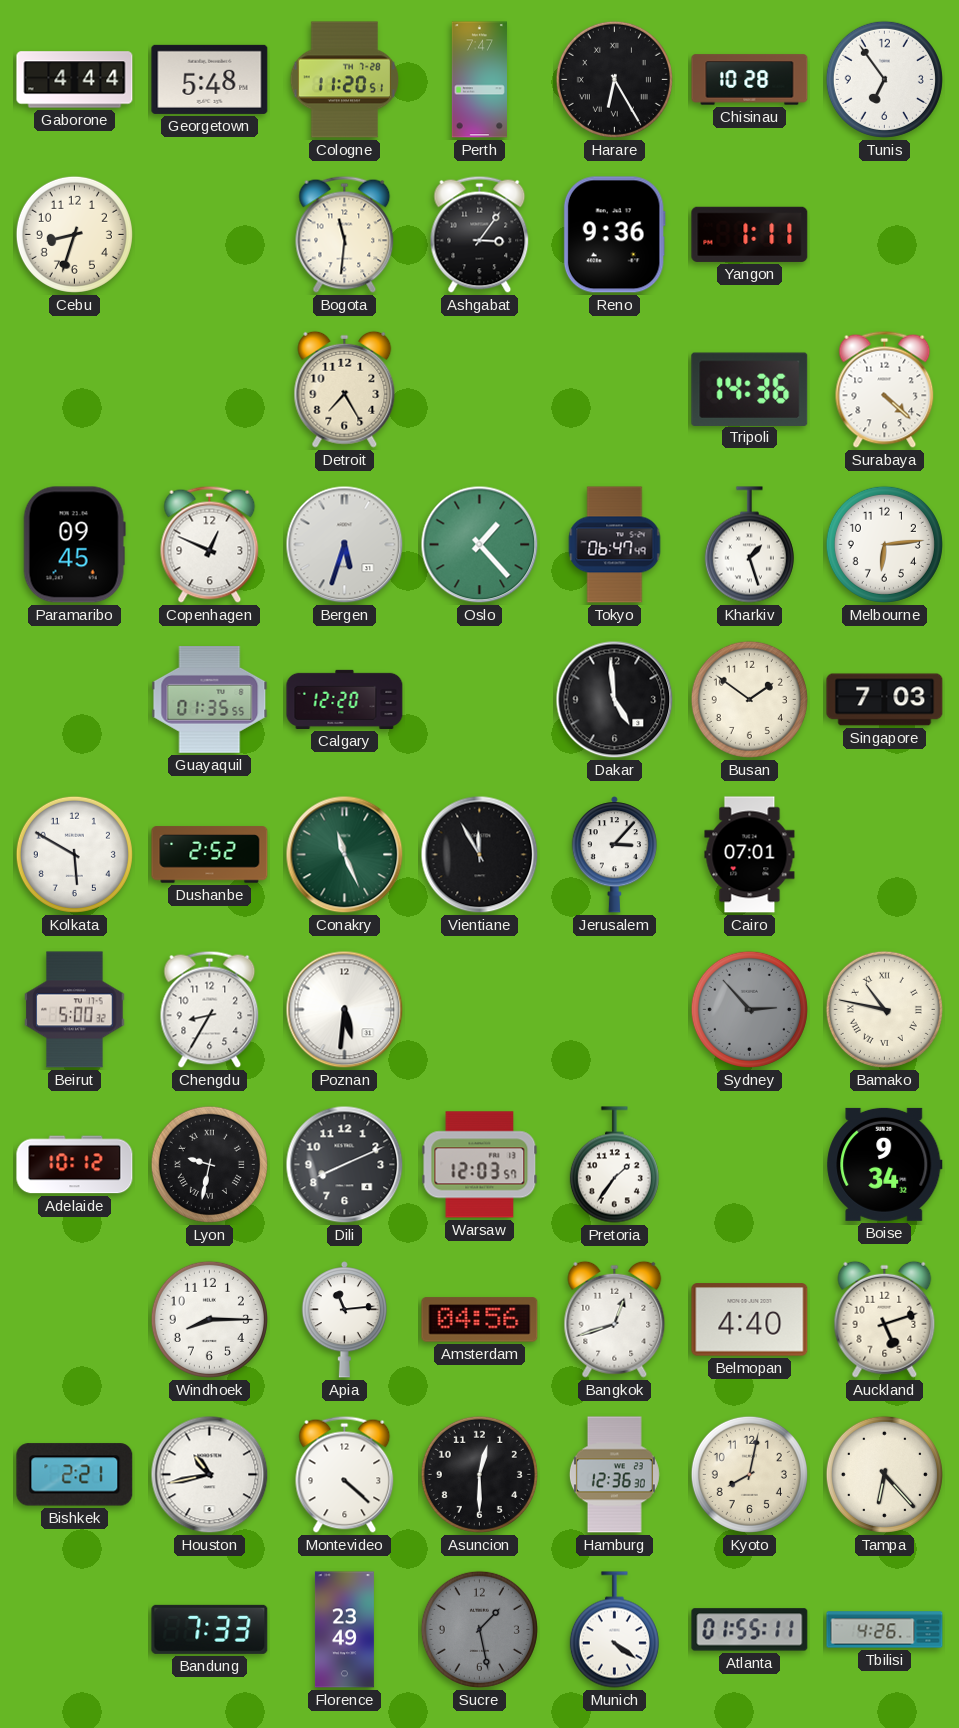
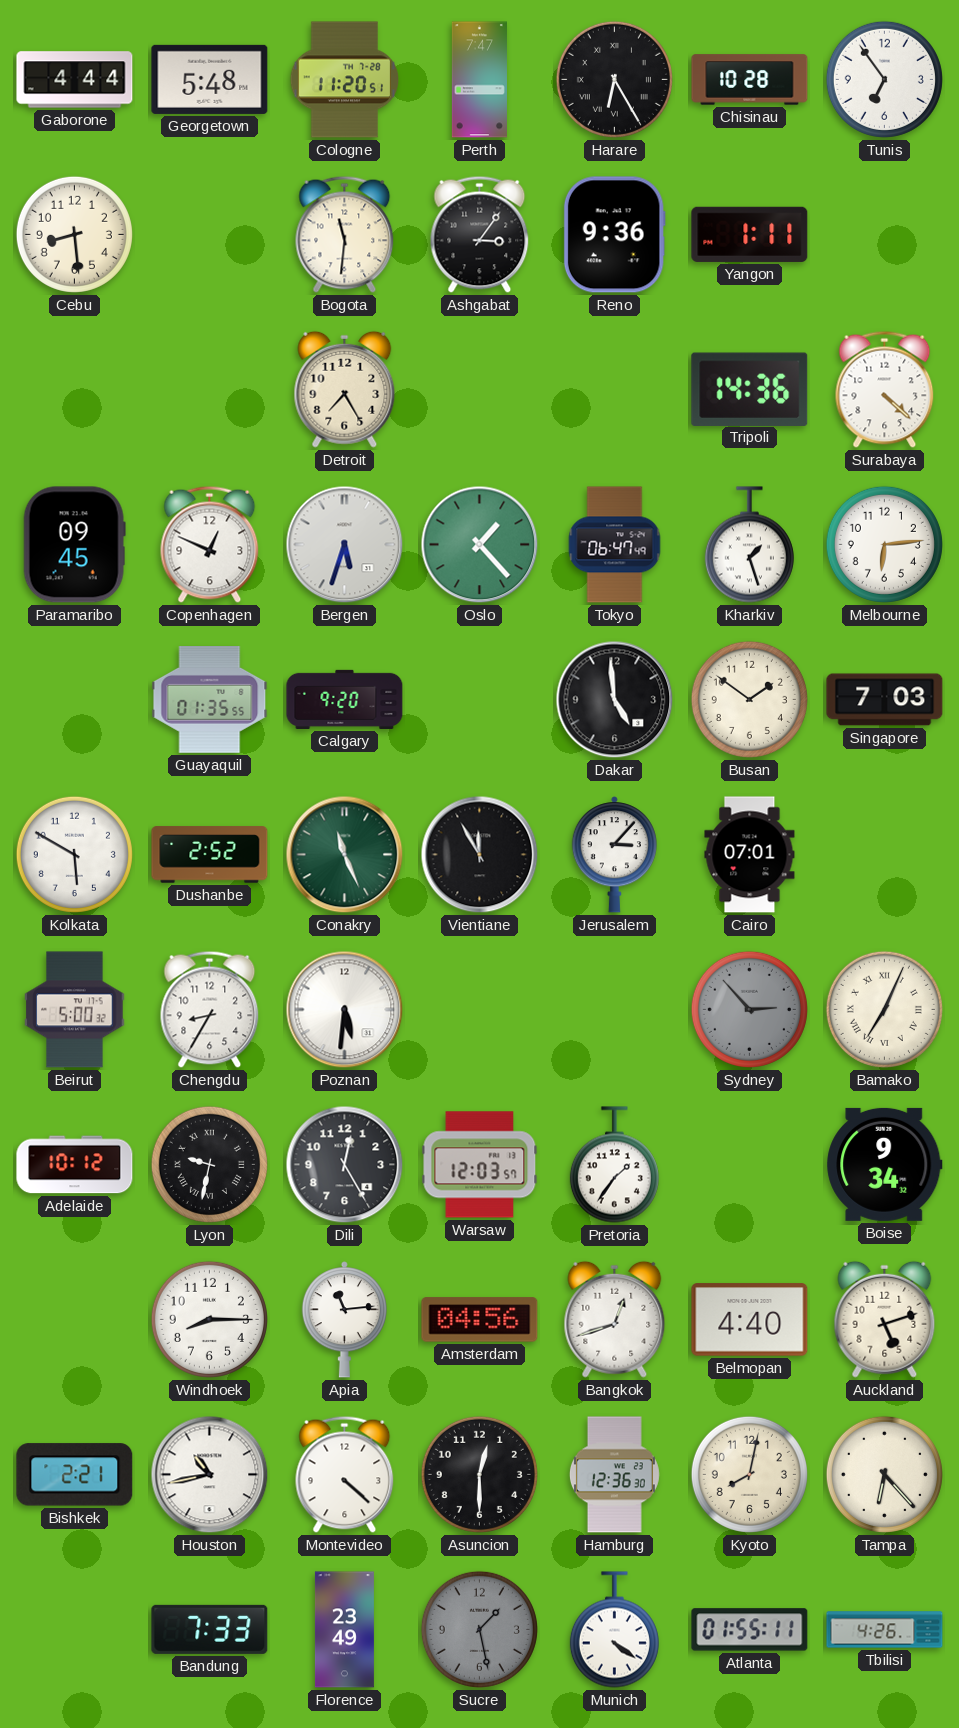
Cebu: 8:33 -> 8:29
Calgary: 12:20 -> 9:20
Bamako: 10:47 -> 7:04
Dili: 8:11 -> 12:25
